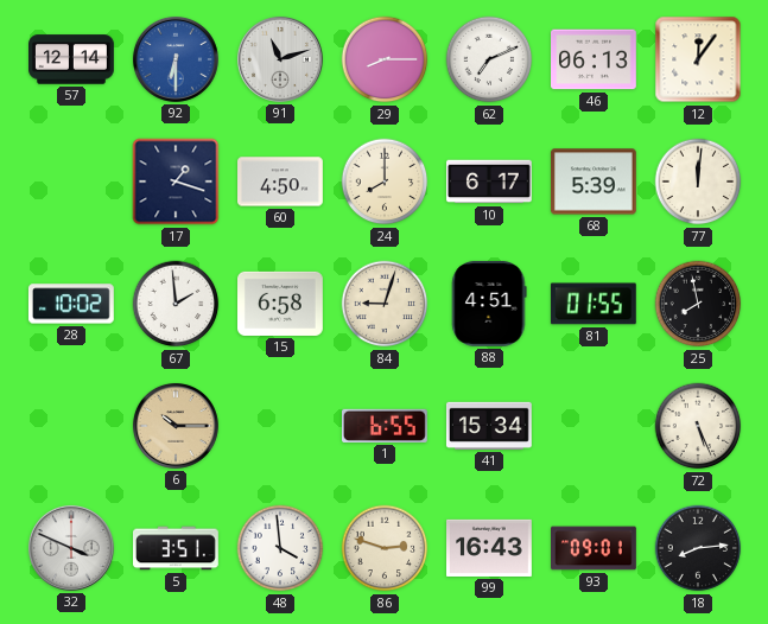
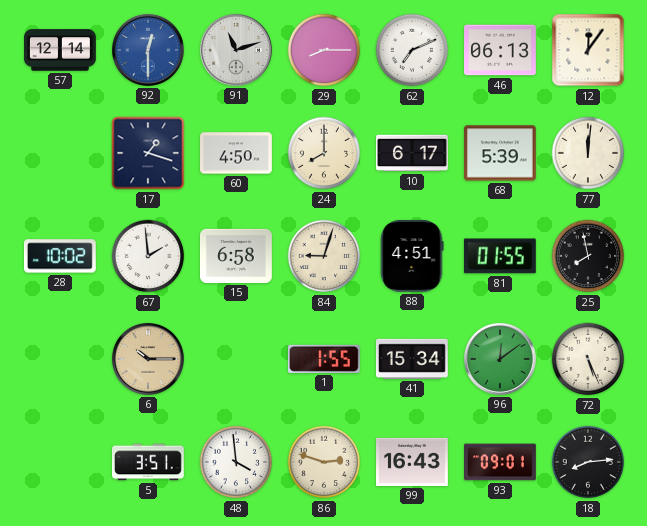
92: 6:30 -> 12:30
1: 6:55 -> 1:55
96: none -> 12:09
32: 3:49 -> none
